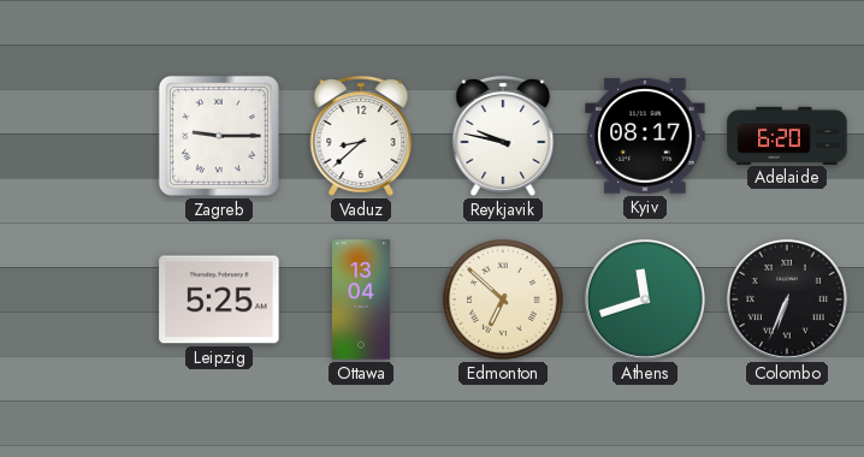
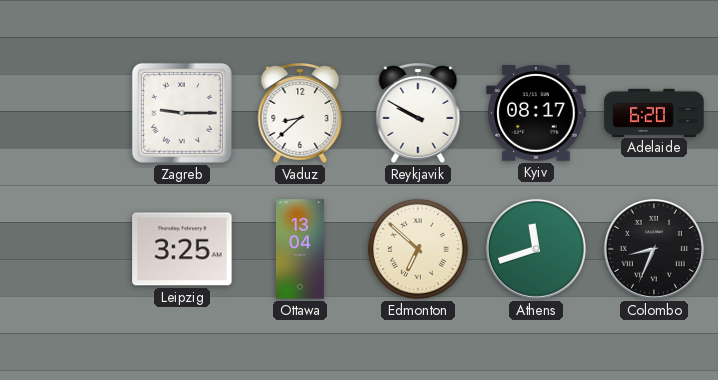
Reykjavik: 9:47 -> 9:50
Leipzig: 5:25 -> 3:25
Colombo: 6:34 -> 8:34
